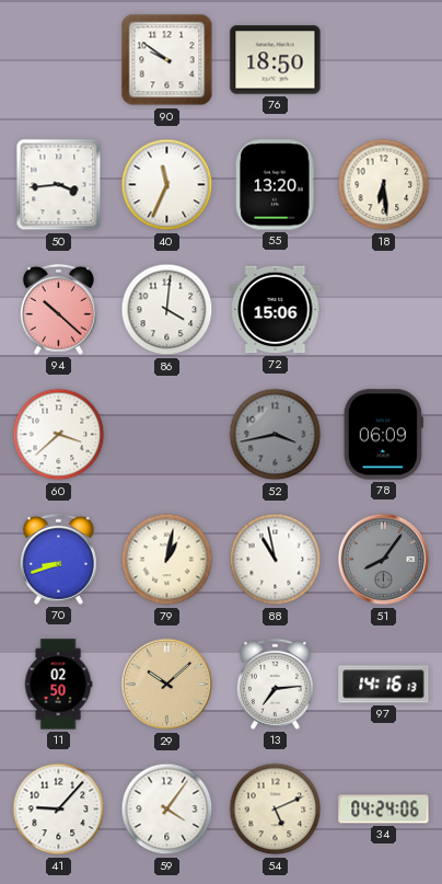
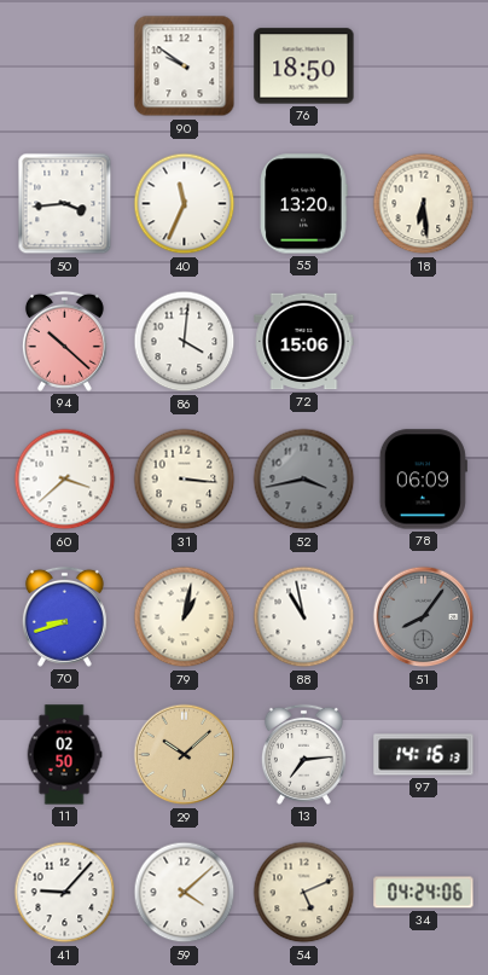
31: none -> 3:16
59: 4:06 -> 4:08
